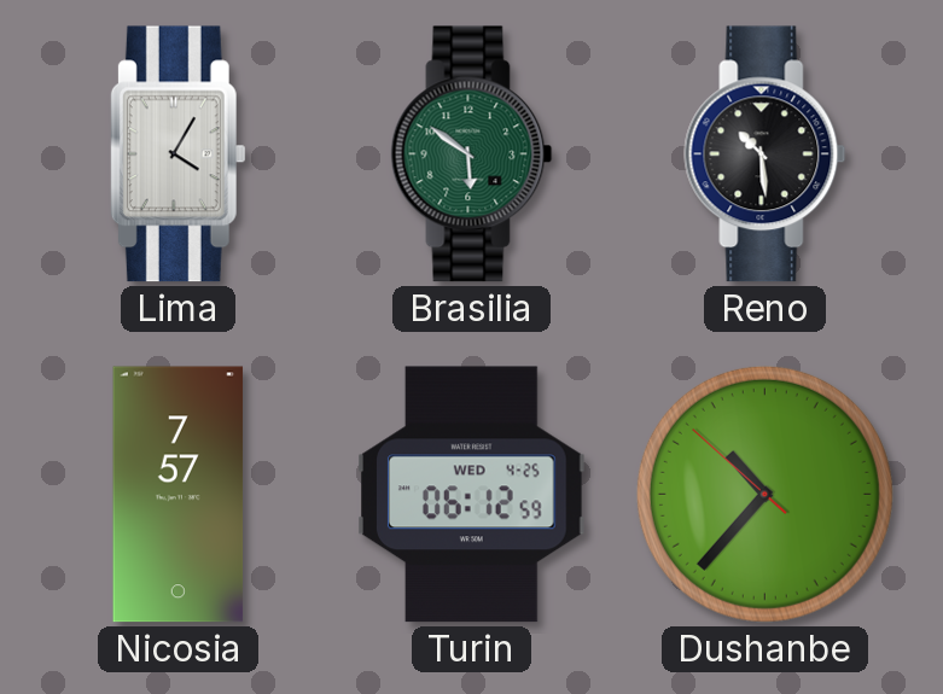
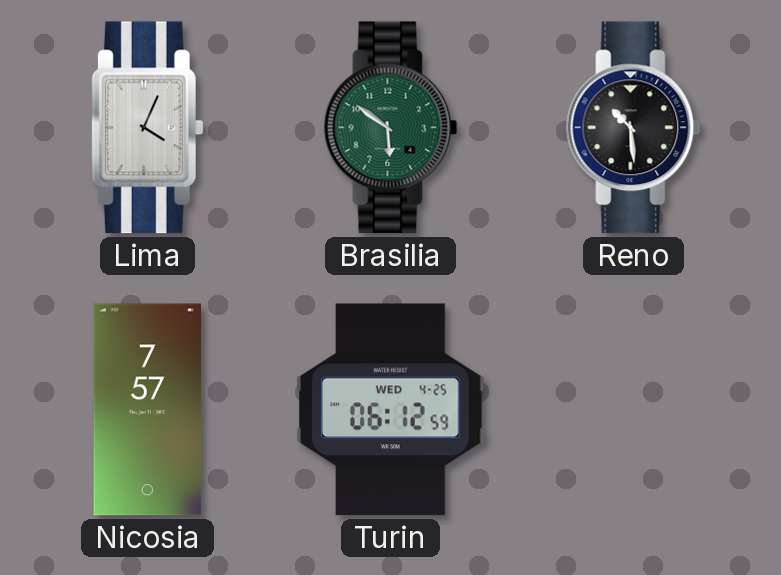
Lima: 4:05 -> 4:04
Dushanbe: 10:36 -> none
